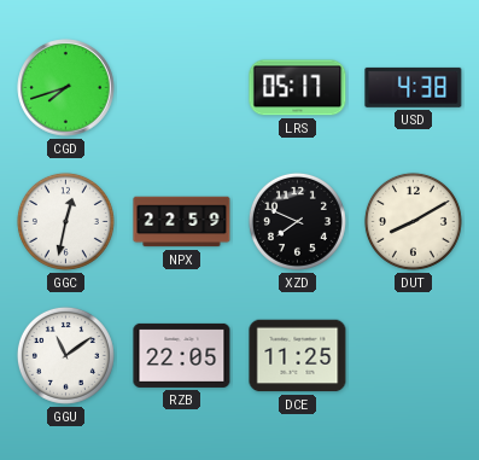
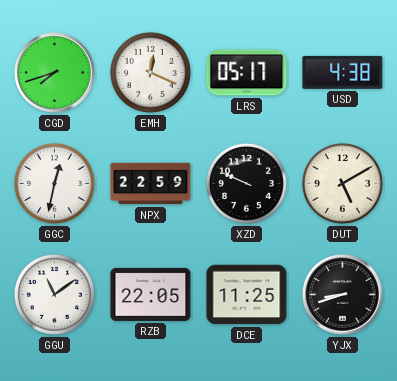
EMH: none -> 12:19
XZD: 7:49 -> 9:49
DUT: 8:10 -> 5:10
YJX: none -> 8:42
